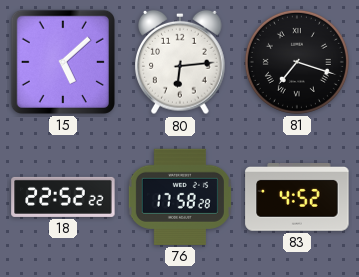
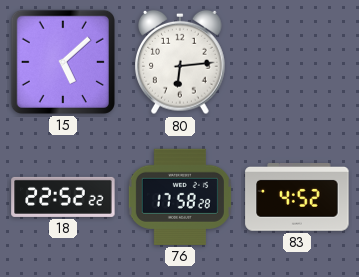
81: 7:18 -> none
